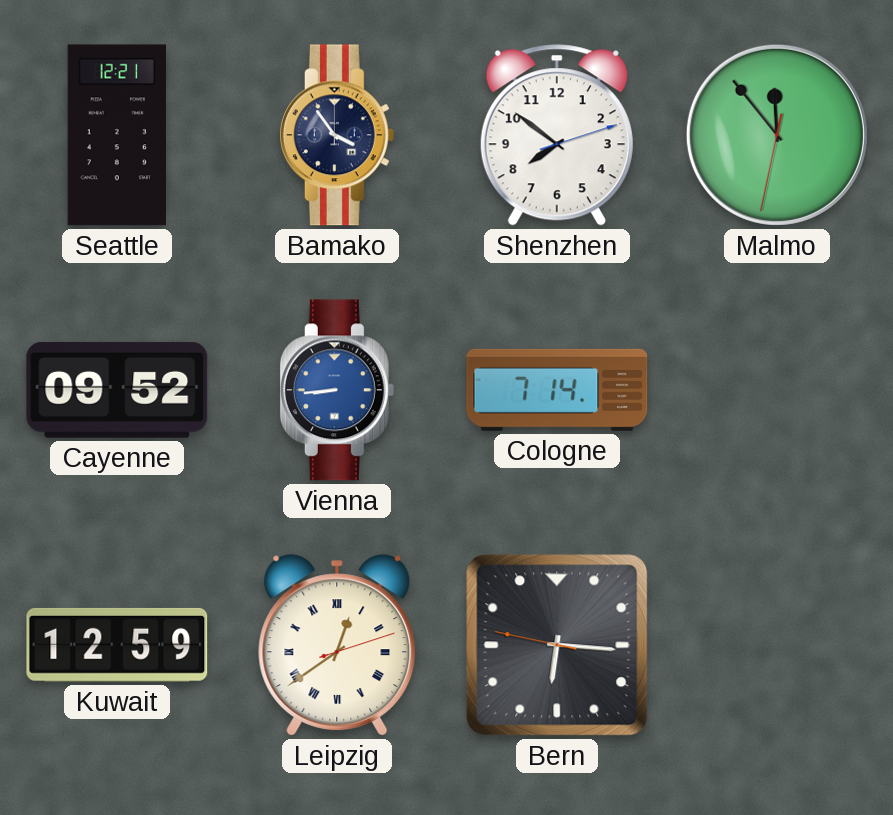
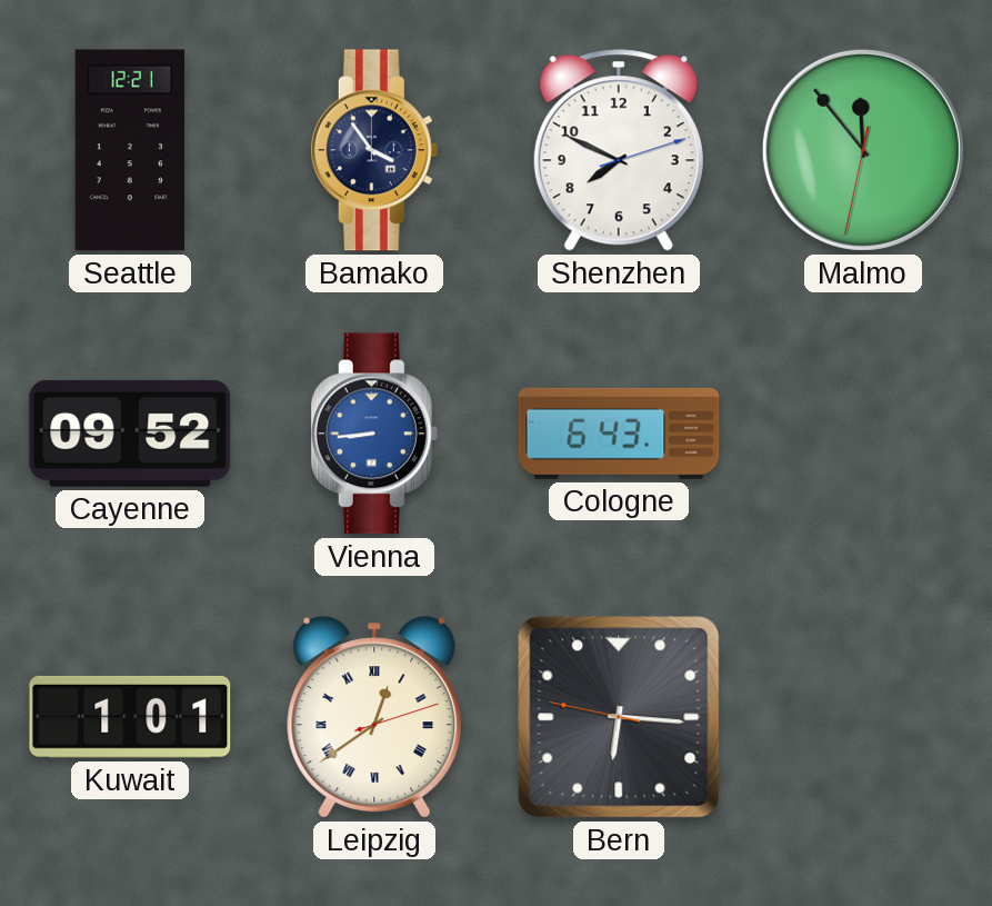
Shenzhen: 7:51 -> 7:49
Cologne: 7:14 -> 6:43
Kuwait: 12:59 -> 1:01
